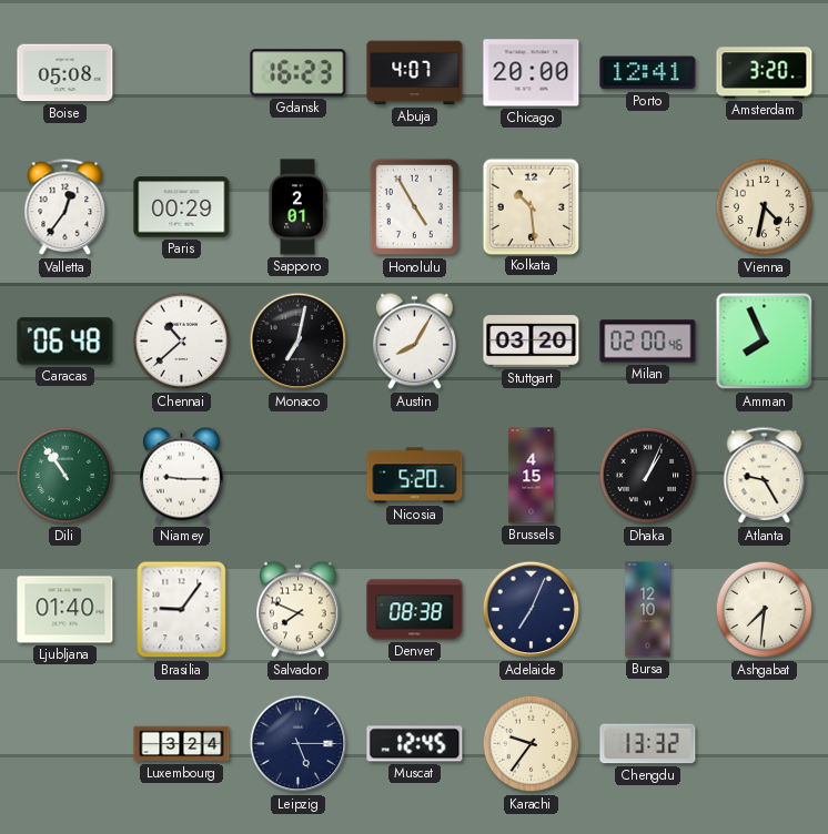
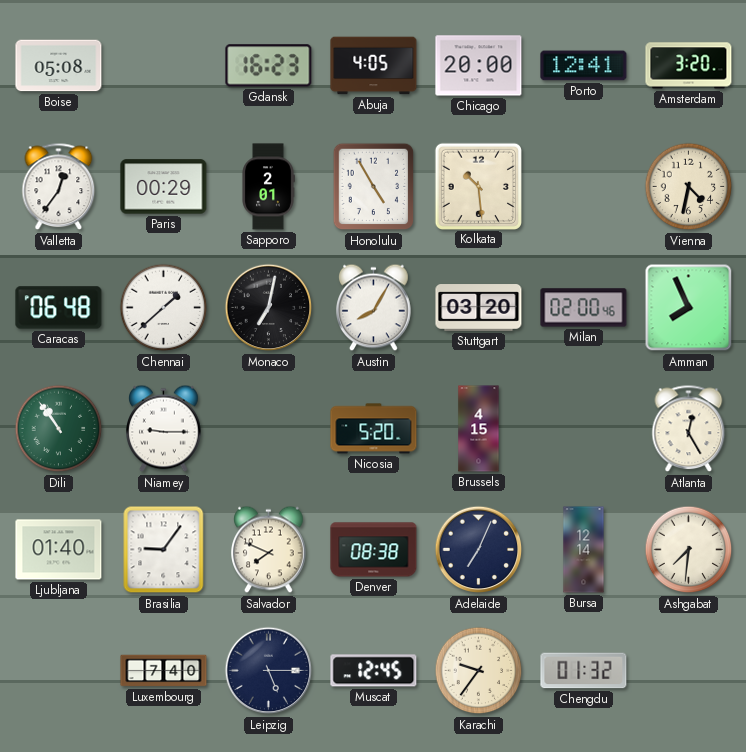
Abuja: 4:07 -> 4:05
Chennai: 10:38 -> 1:38
Dhaka: 1:04 -> none
Atlanta: 9:25 -> 12:25
Bursa: 12:10 -> 12:14
Luxembourg: 3:24 -> 7:40
Chengdu: 13:32 -> 01:32
